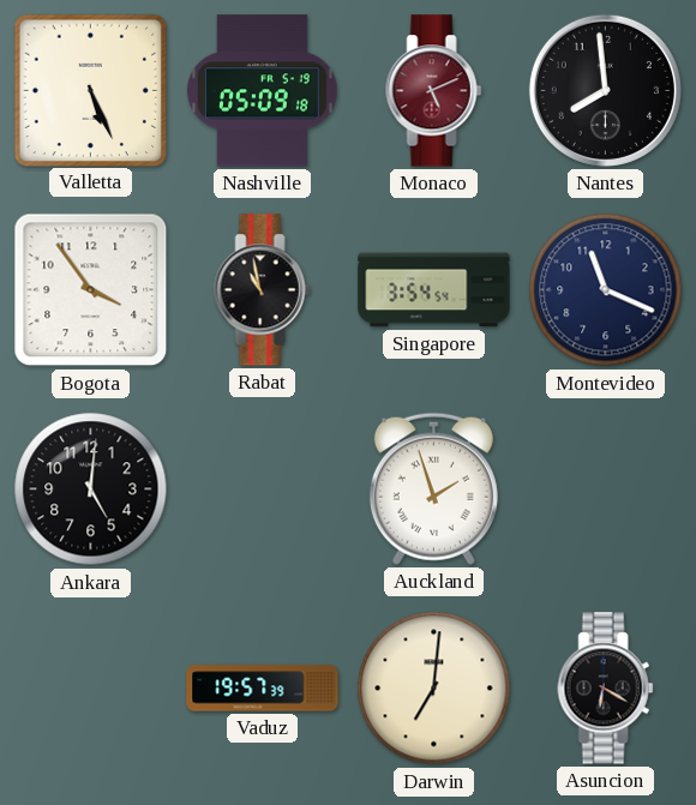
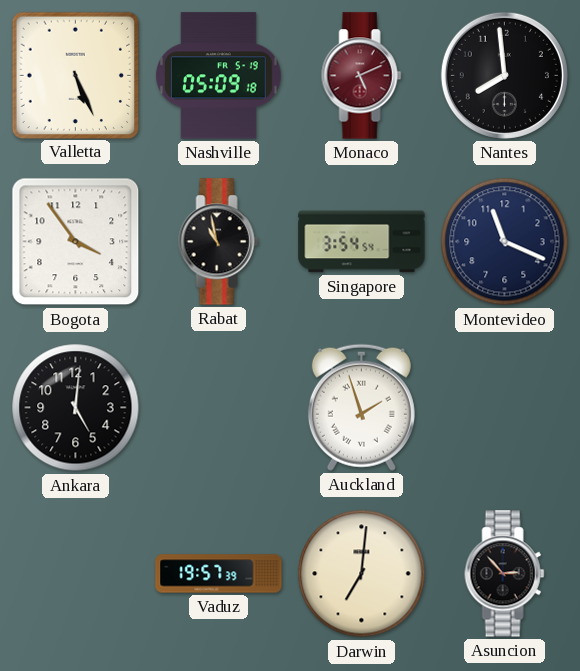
Asuncion: 6:20 -> 2:53
